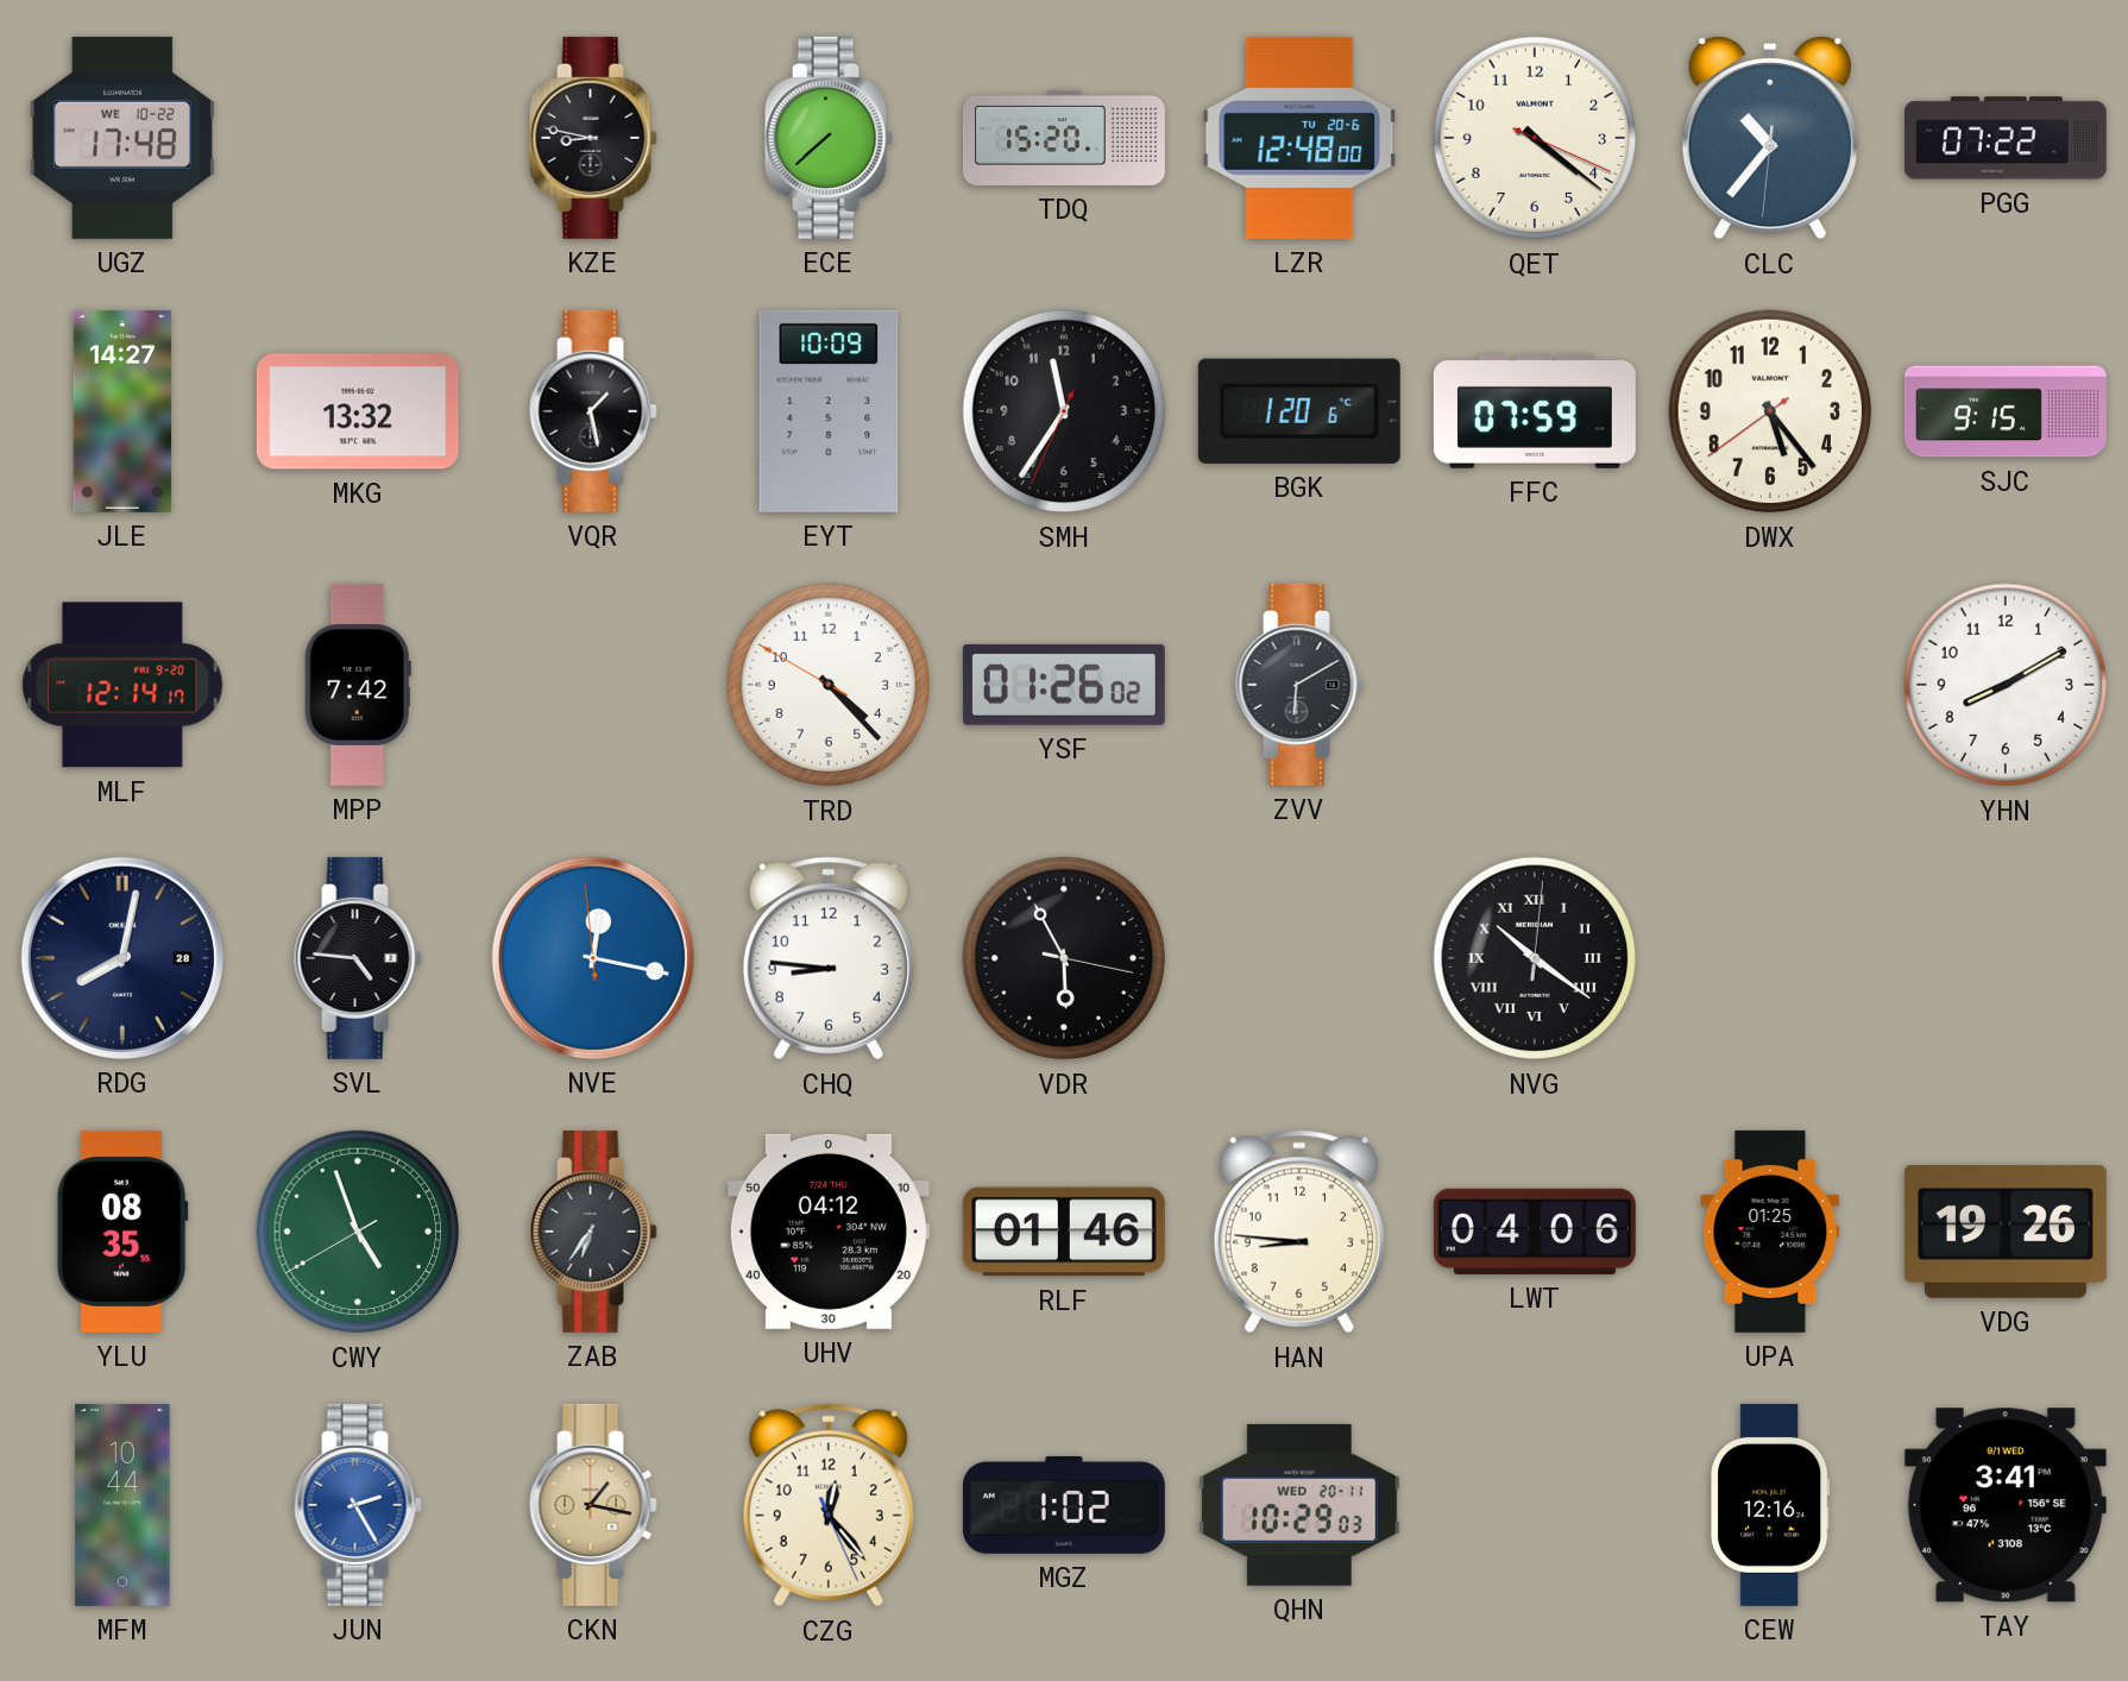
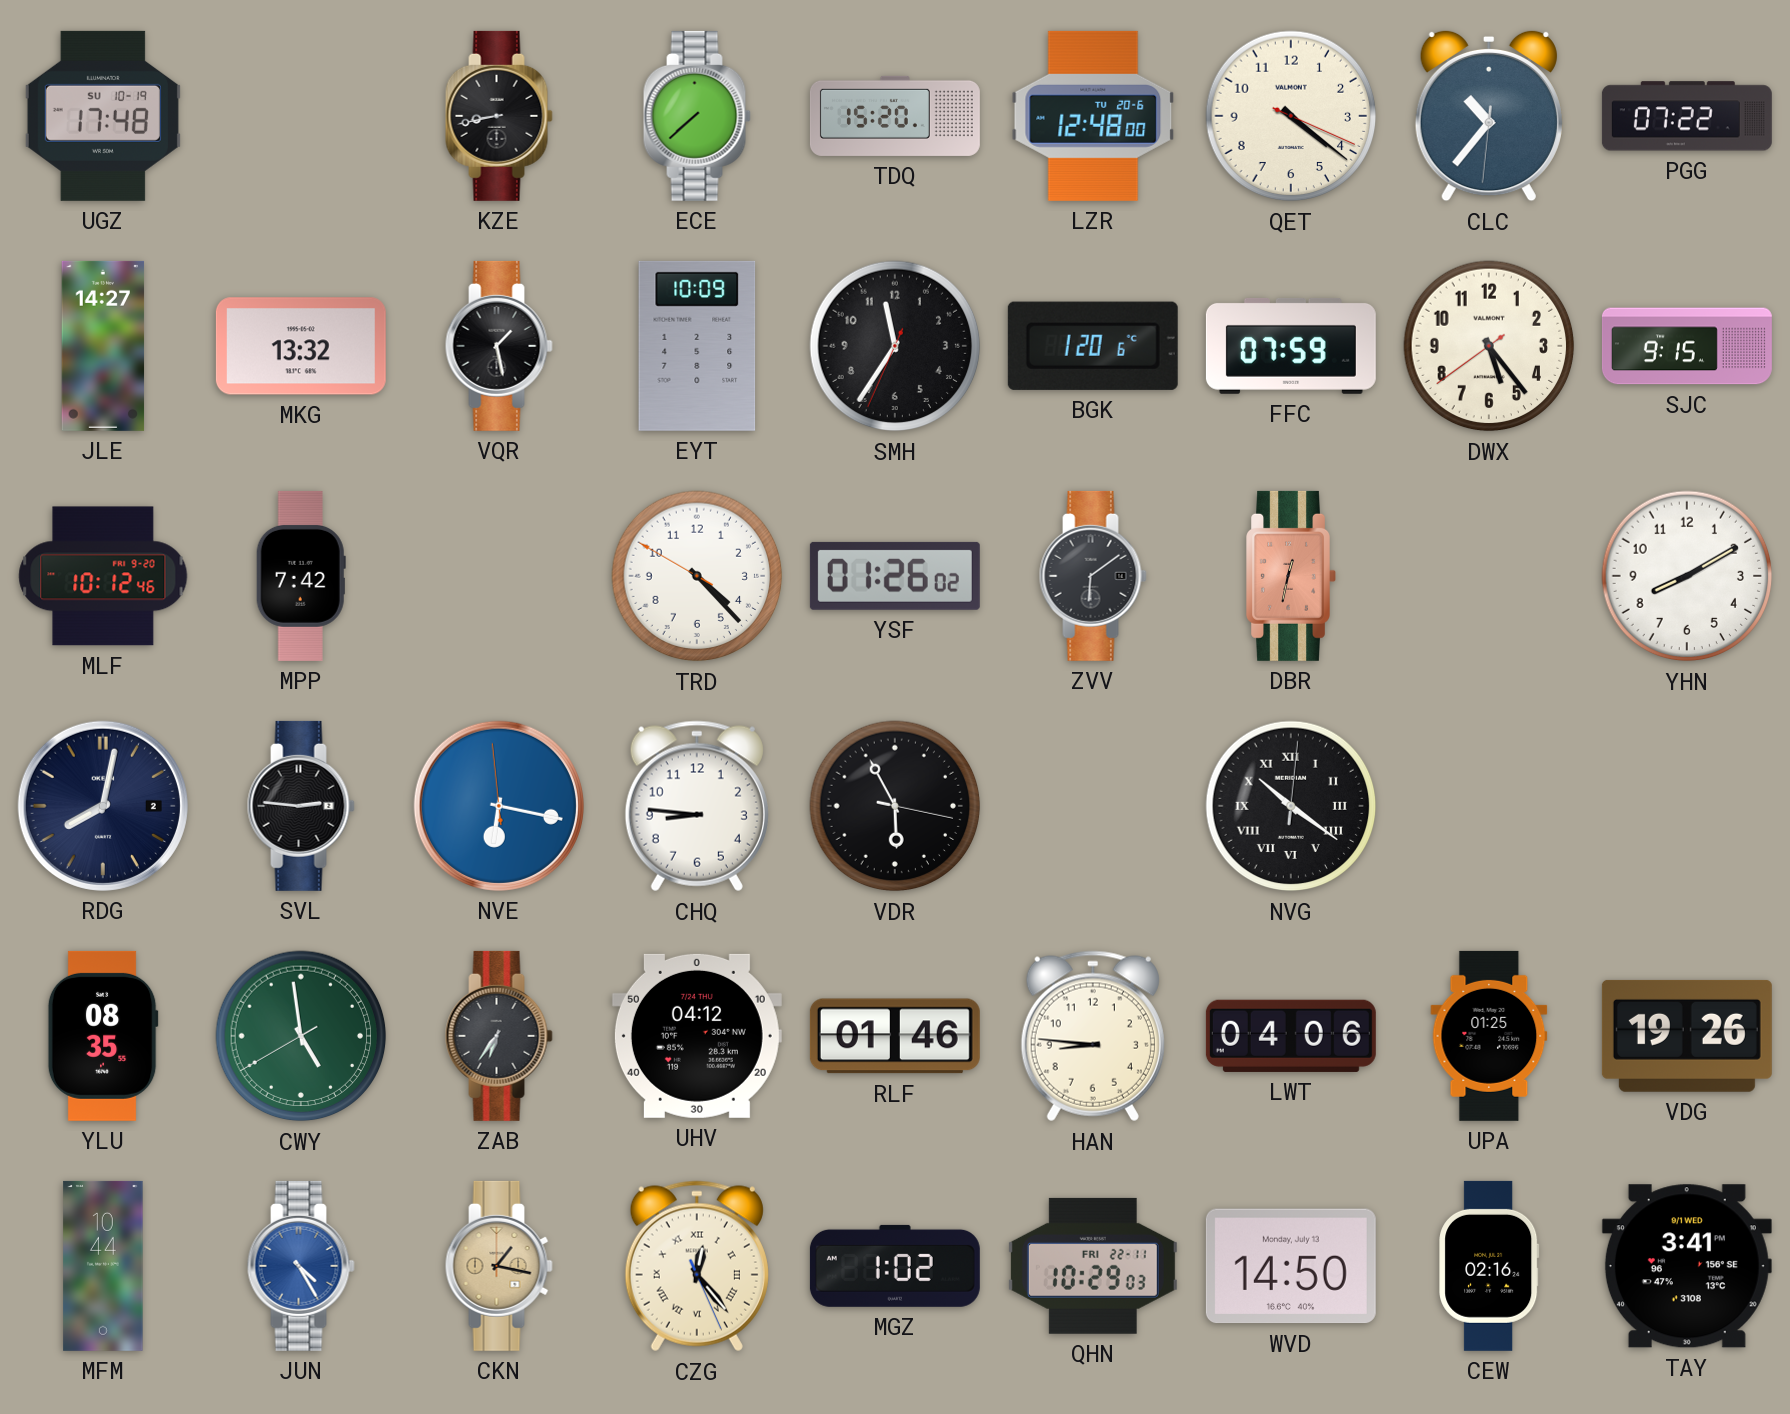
UGZ date: WE 10-22 -> SU 10-19
KZE: 8:47 -> 8:43
MLF: 12:14 -> 10:12
ZVV: 6:10 -> 6:09
DBR: none -> 12:32
RDG date: 28 -> 2
SVL: 4:46 -> 2:46
NVE: 12:16 -> 6:16
CWY: 4:56 -> 4:58
JUN: 2:25 -> 4:25
CZG numerals: Arabic -> Roman
QHN date: WED 20-11 -> FRI 22-11
WVD: none -> 14:50
CEW: 12:16 -> 02:16
